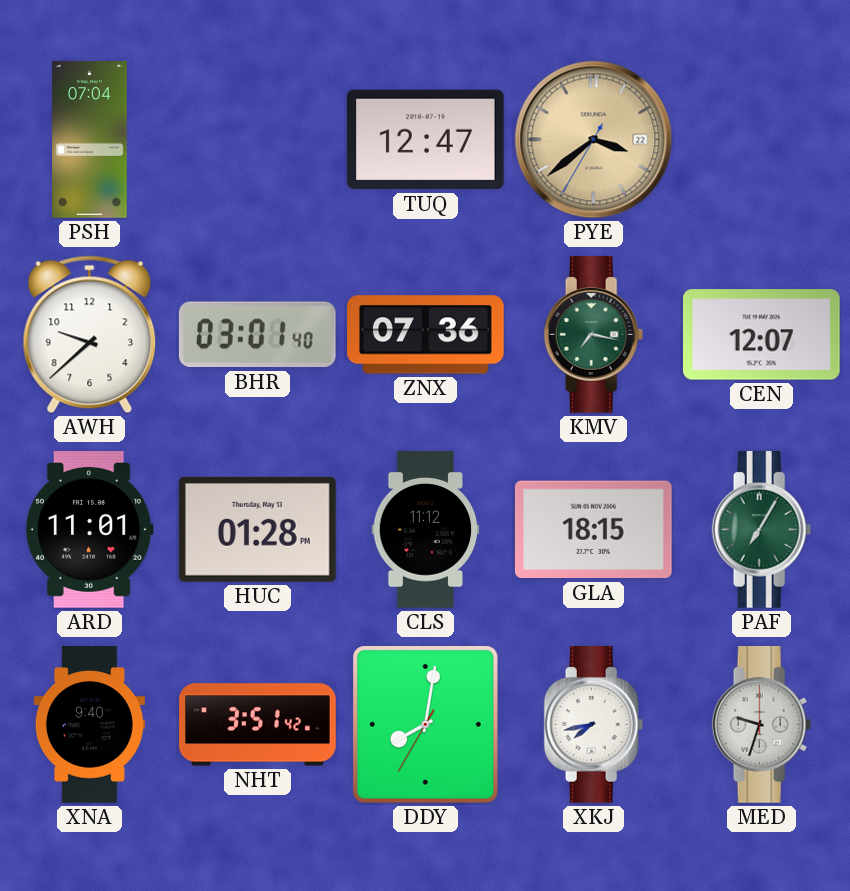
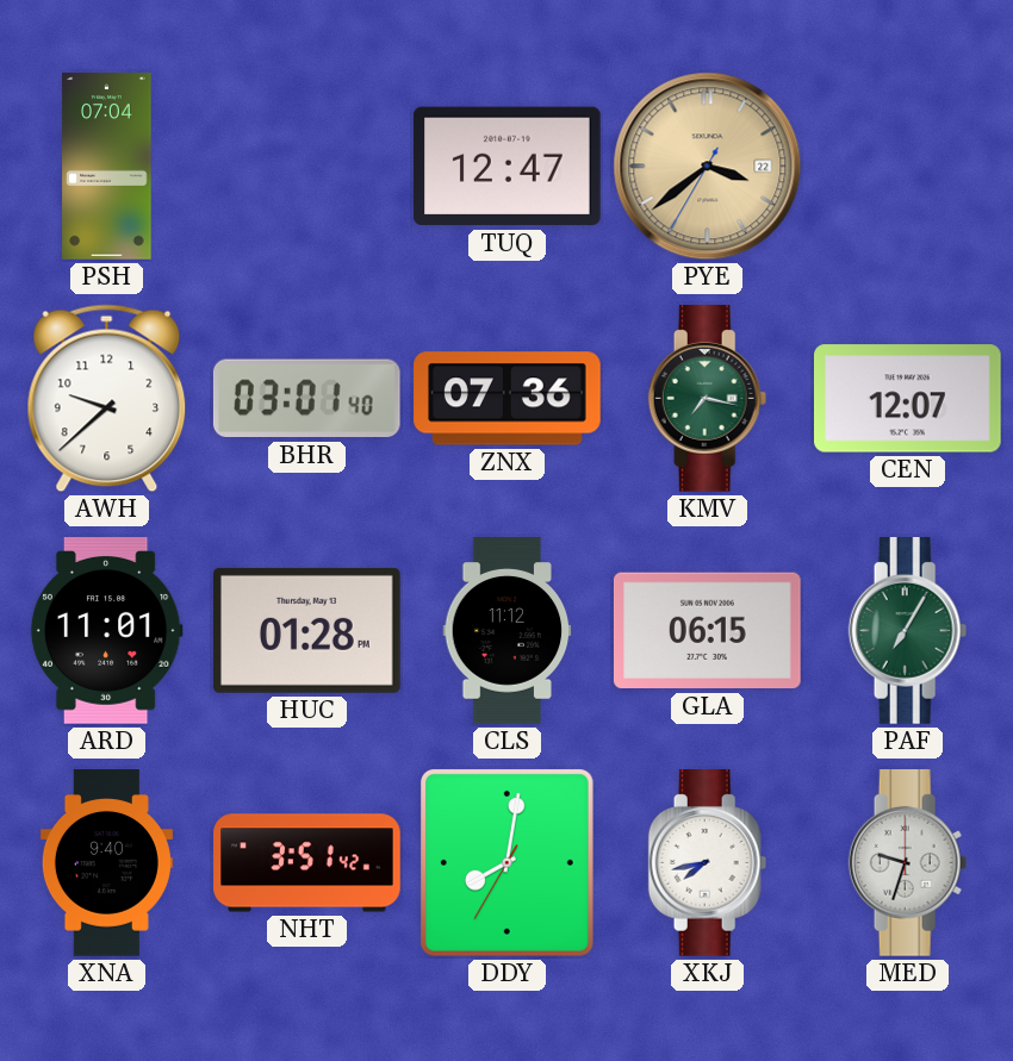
GLA: 18:15 -> 06:15
